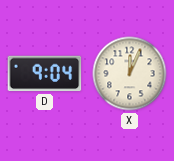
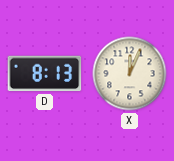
D: 9:04 -> 8:13
